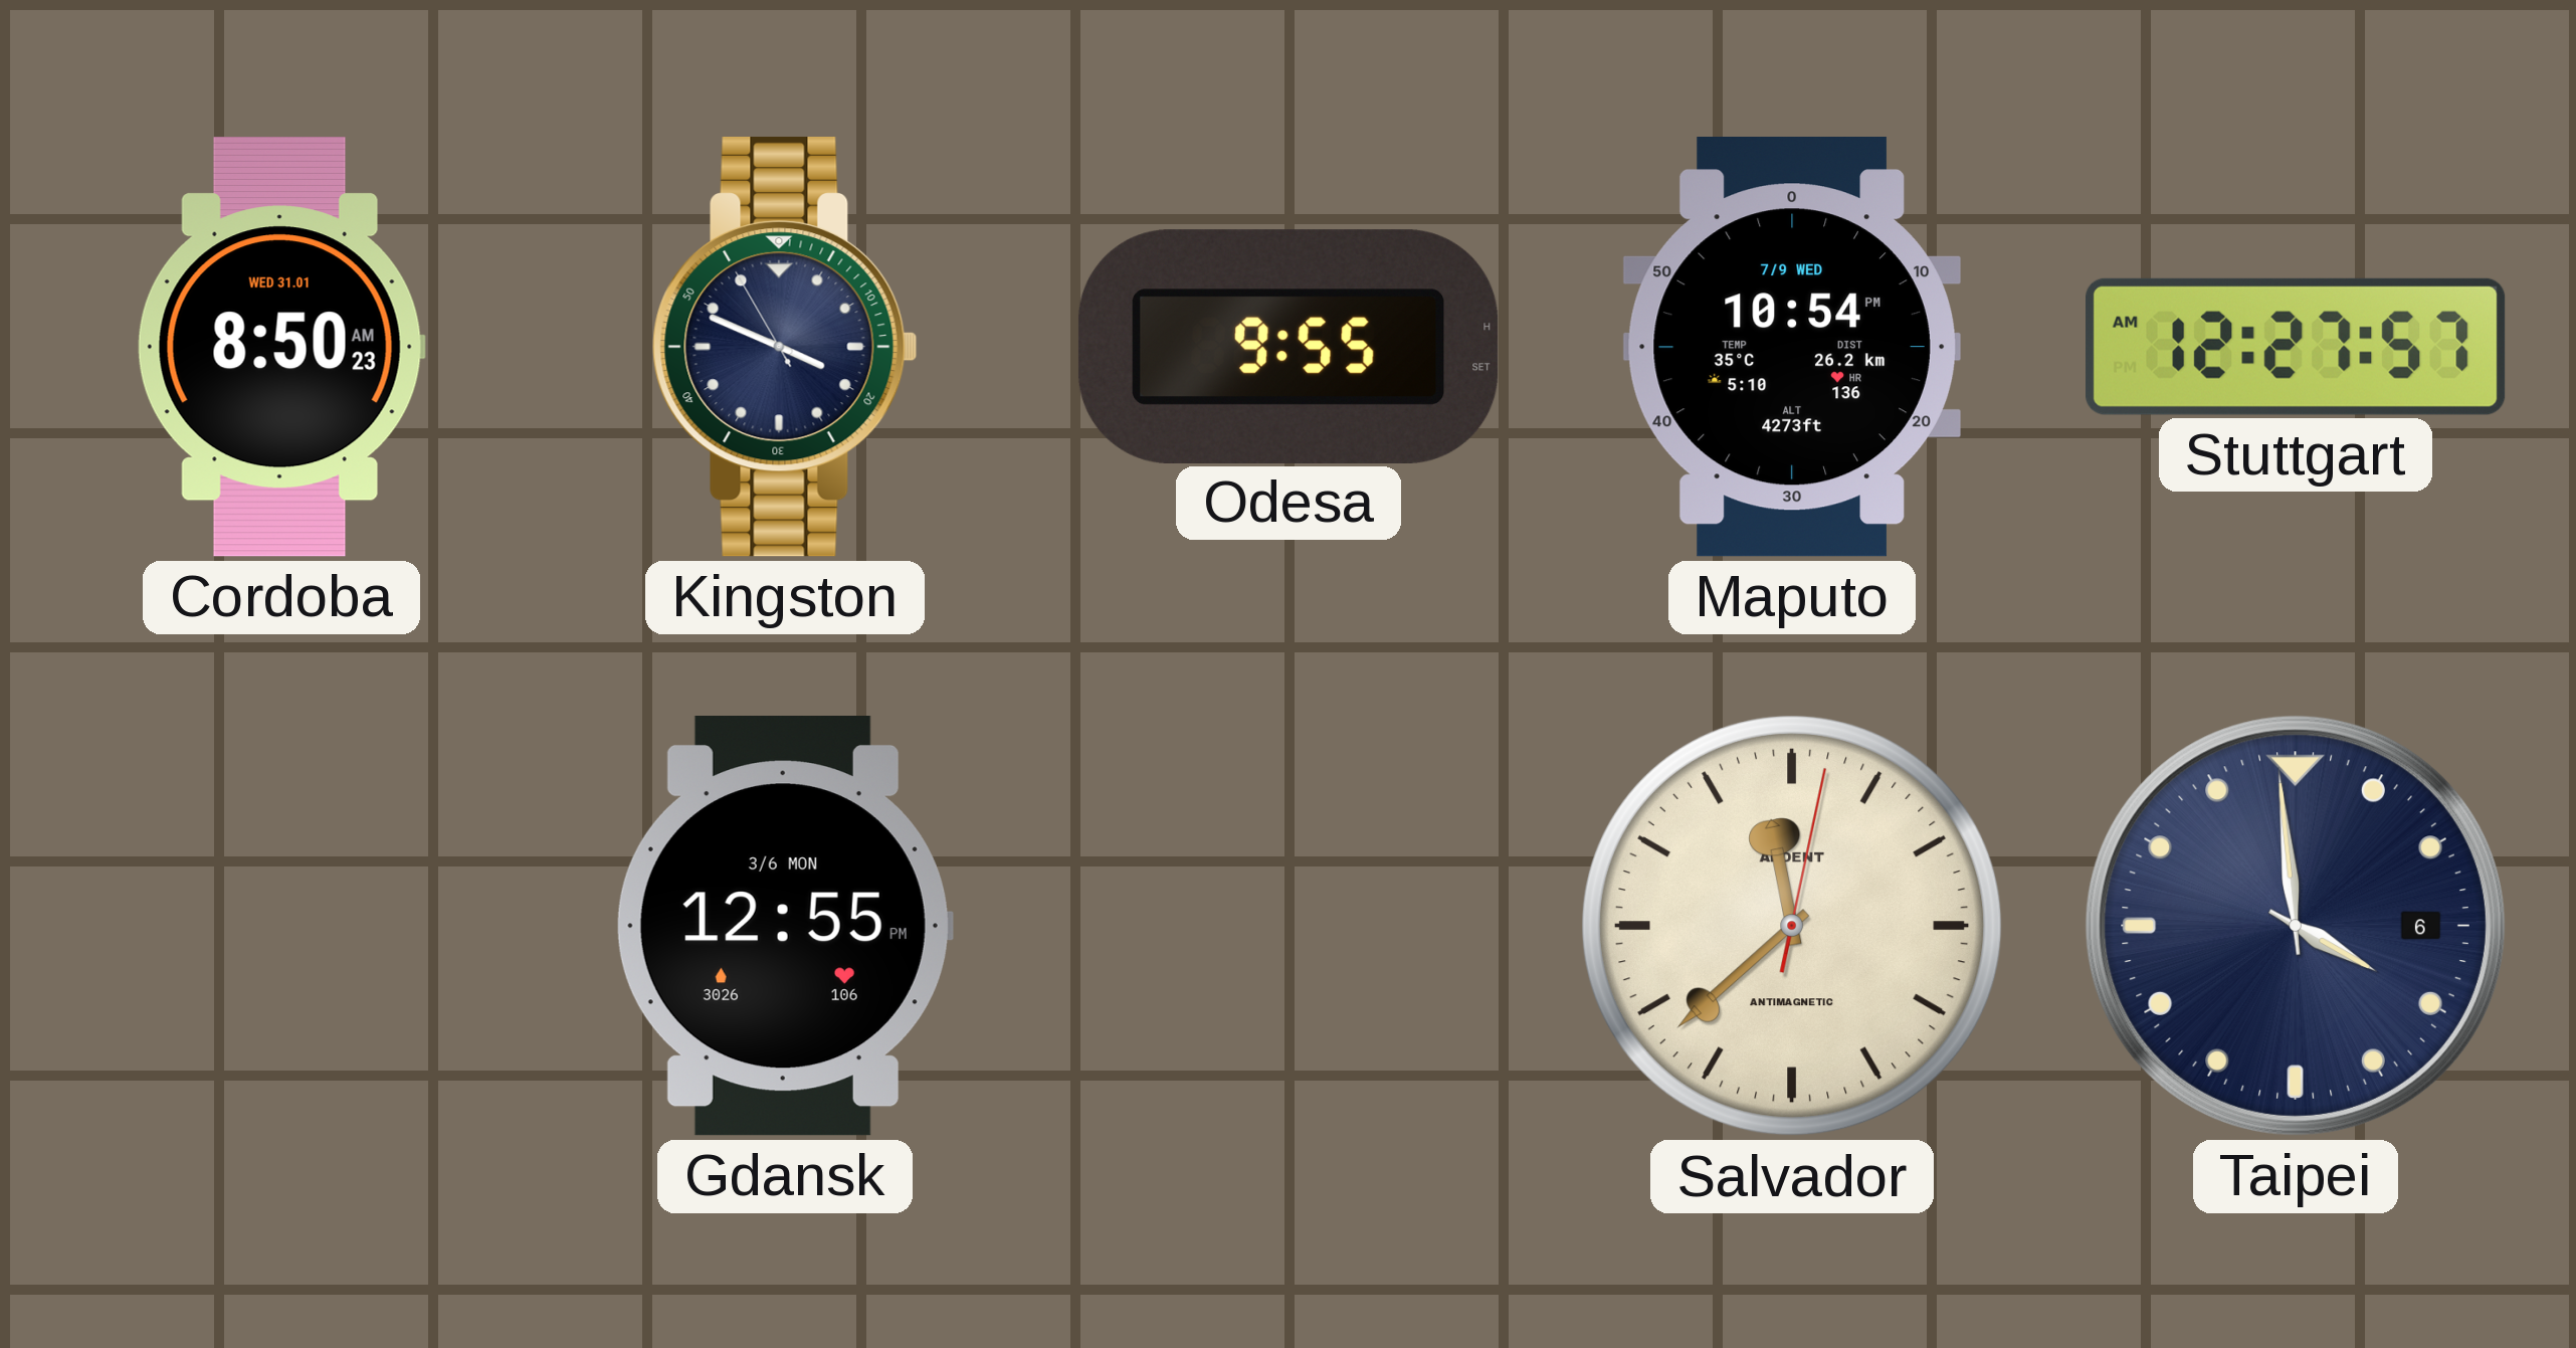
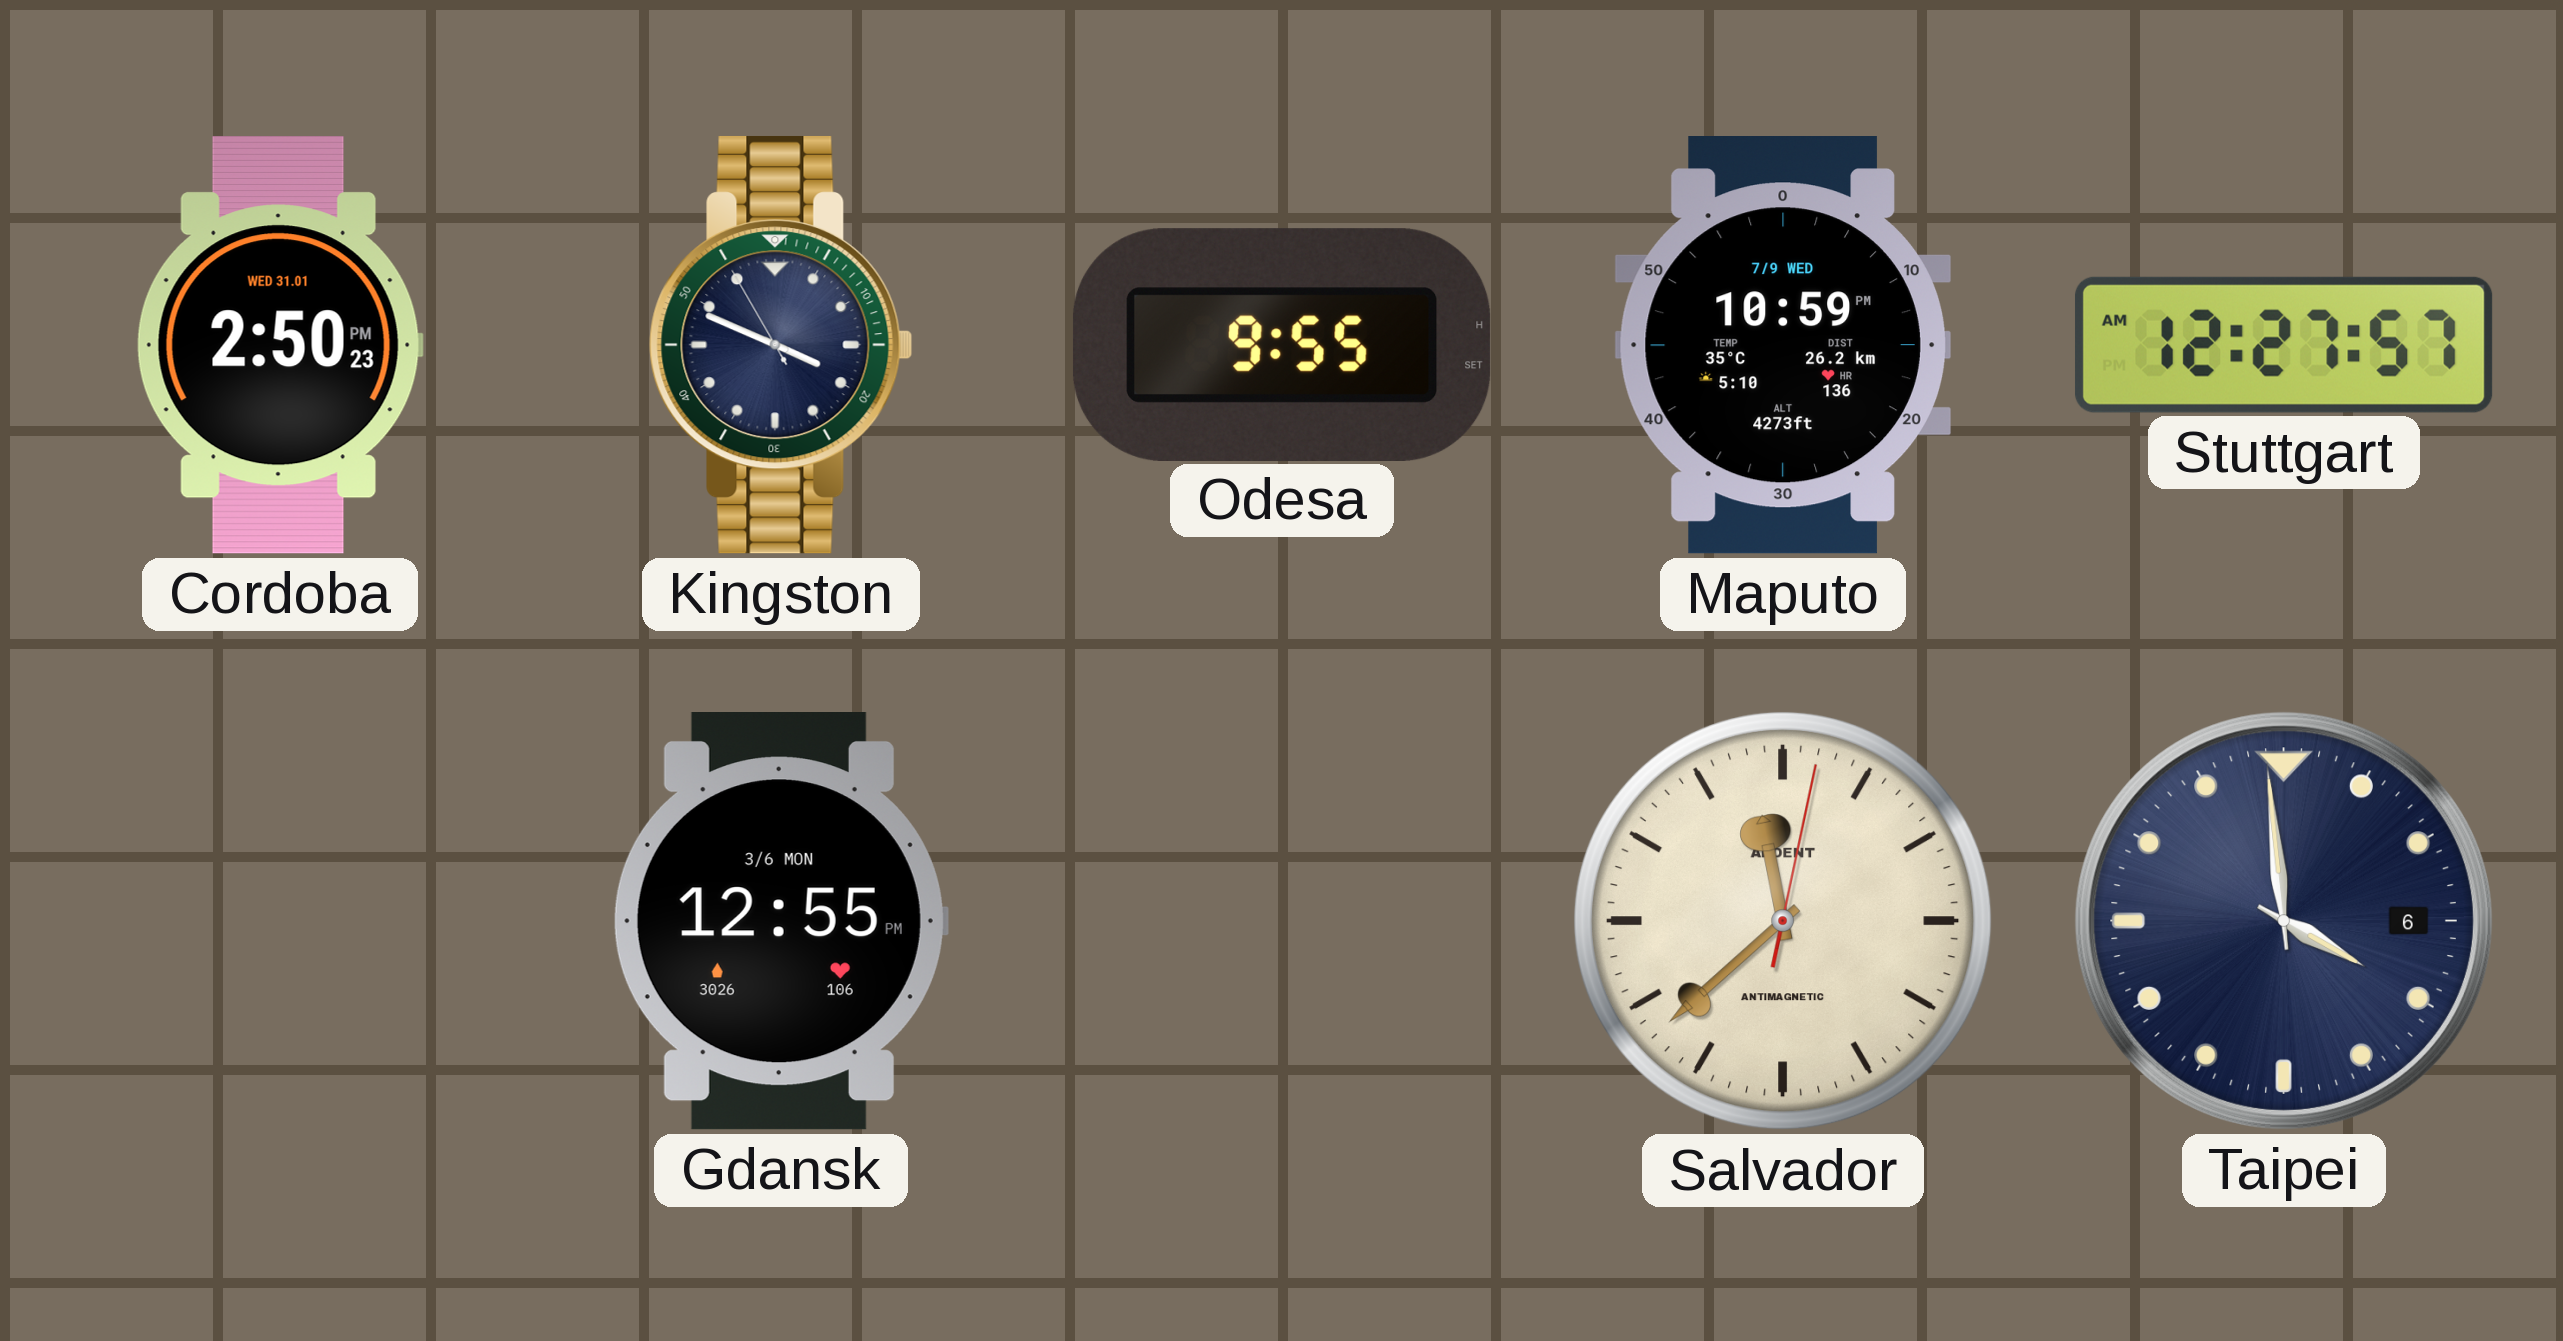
Cordoba: 8:50 -> 2:50
Maputo: 10:54 -> 10:59
